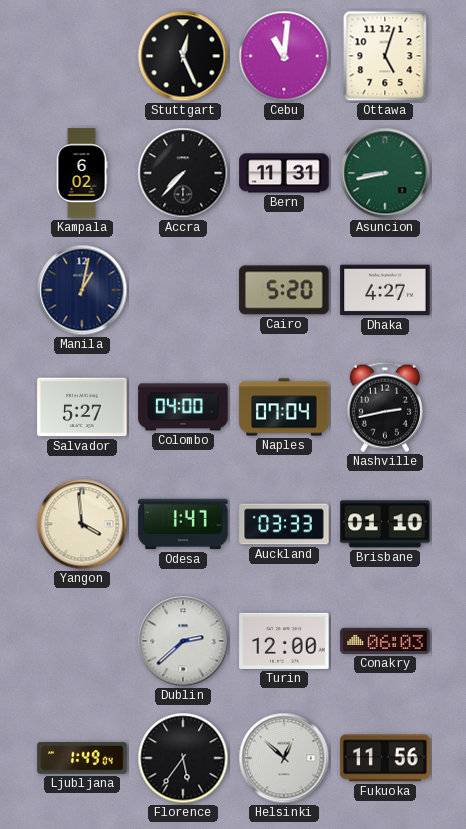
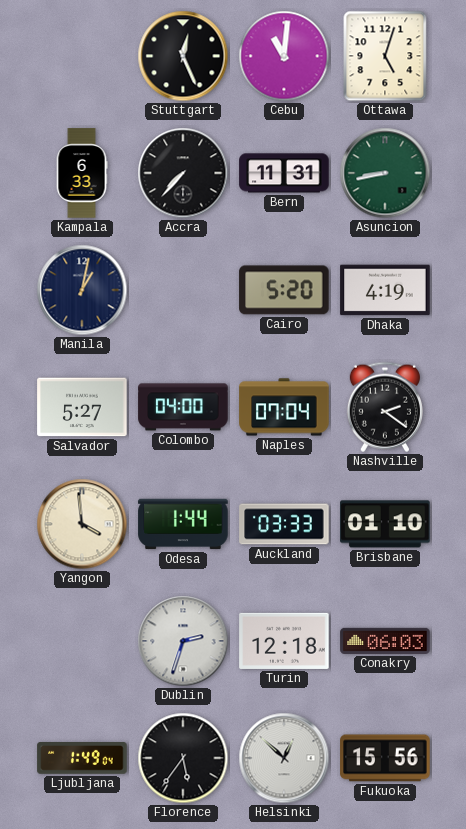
Kampala: 6:02 -> 6:33
Dhaka: 4:27 -> 4:19
Nashville: 2:43 -> 2:21
Odesa: 1:47 -> 1:44
Dublin: 2:38 -> 2:33
Turin: 12:00 -> 12:18
Fukuoka: 11:56 -> 15:56
